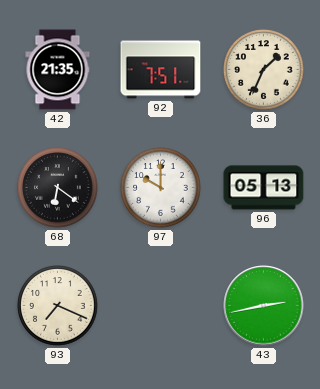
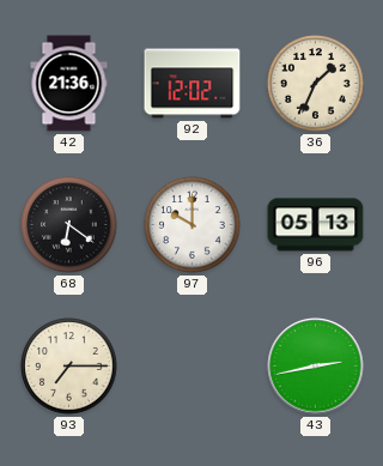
42: 21:35 -> 21:36
92: 7:51 -> 12:02
93: 7:19 -> 7:15
